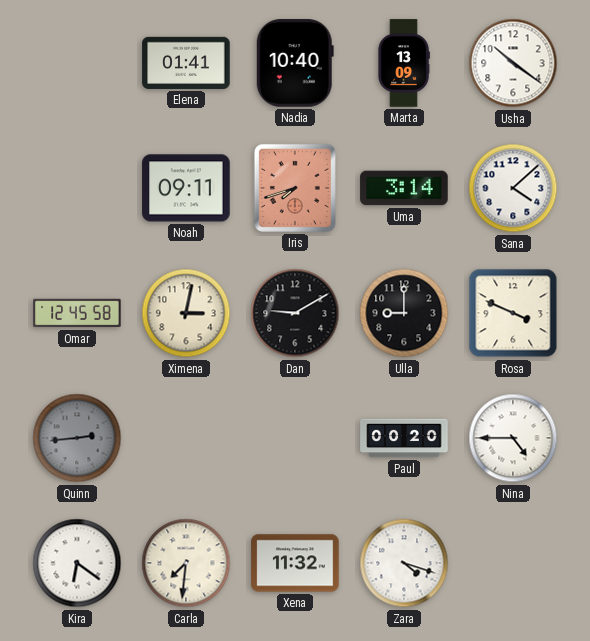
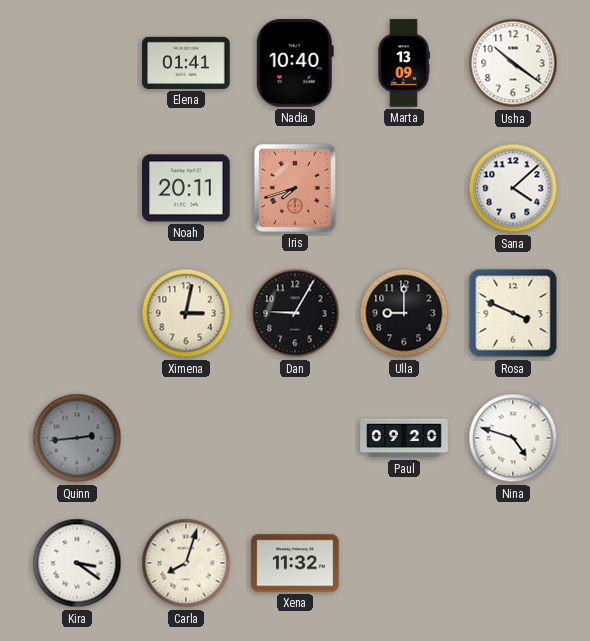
Noah: 09:11 -> 20:11
Uma: 3:14 -> none
Omar: 12:45 -> none
Dan: 9:10 -> 9:05
Paul: 00:20 -> 09:20
Nina: 4:45 -> 4:48
Kira: 6:21 -> 3:21
Carla: 7:31 -> 8:03
Zara: 4:18 -> none
